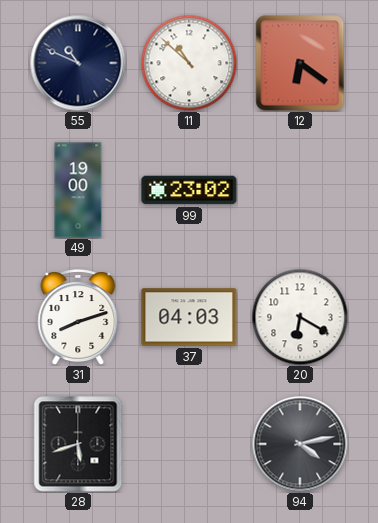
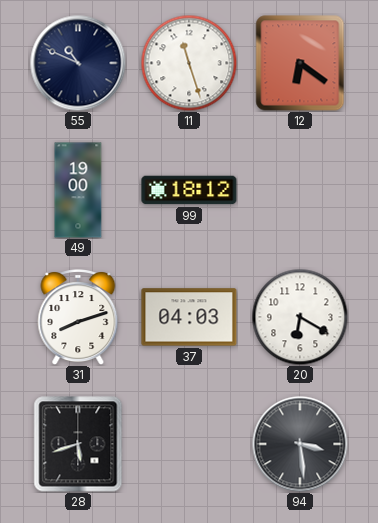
11: 10:52 -> 11:27
99: 23:02 -> 18:12
94: 4:13 -> 3:29
